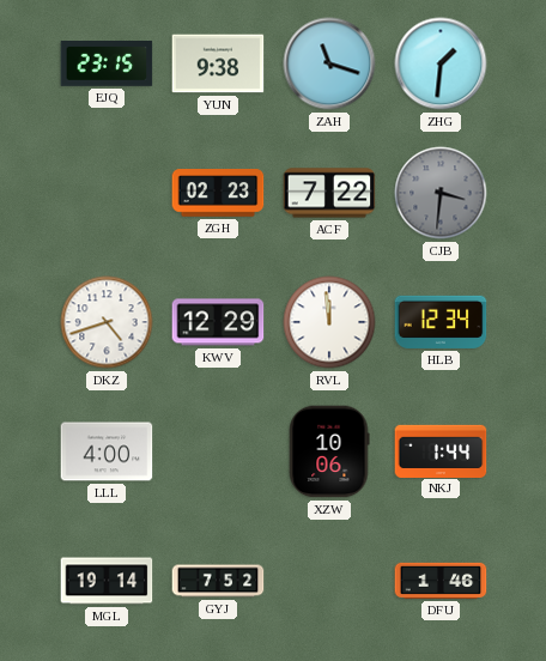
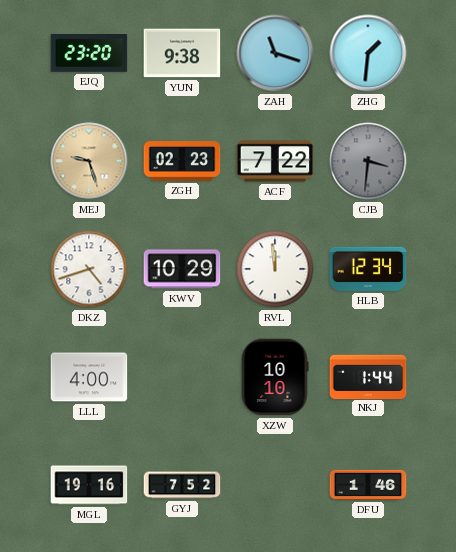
EJQ: 23:15 -> 23:20
MEJ: none -> 9:27
KWV: 12:29 -> 10:29
XZW: 10:06 -> 10:10
MGL: 19:14 -> 19:16
